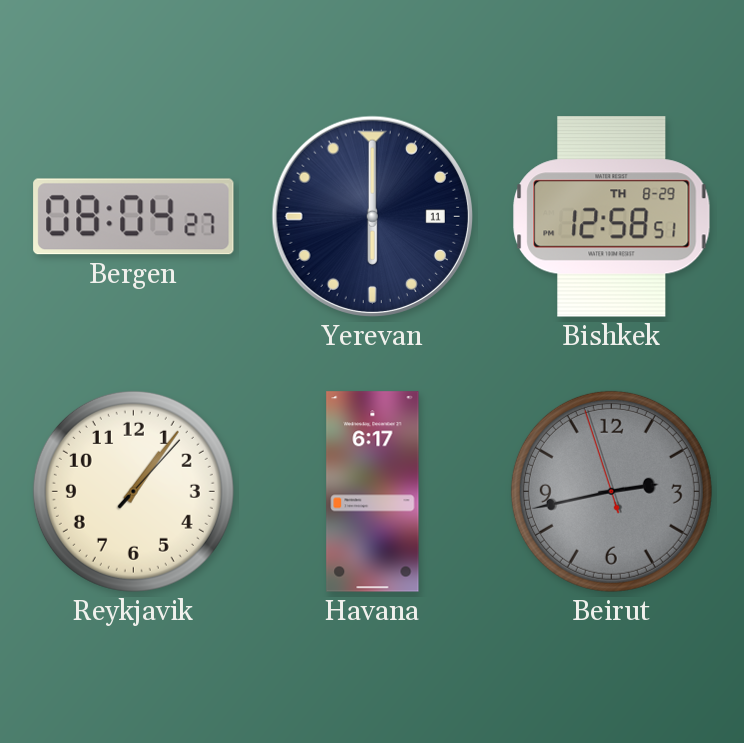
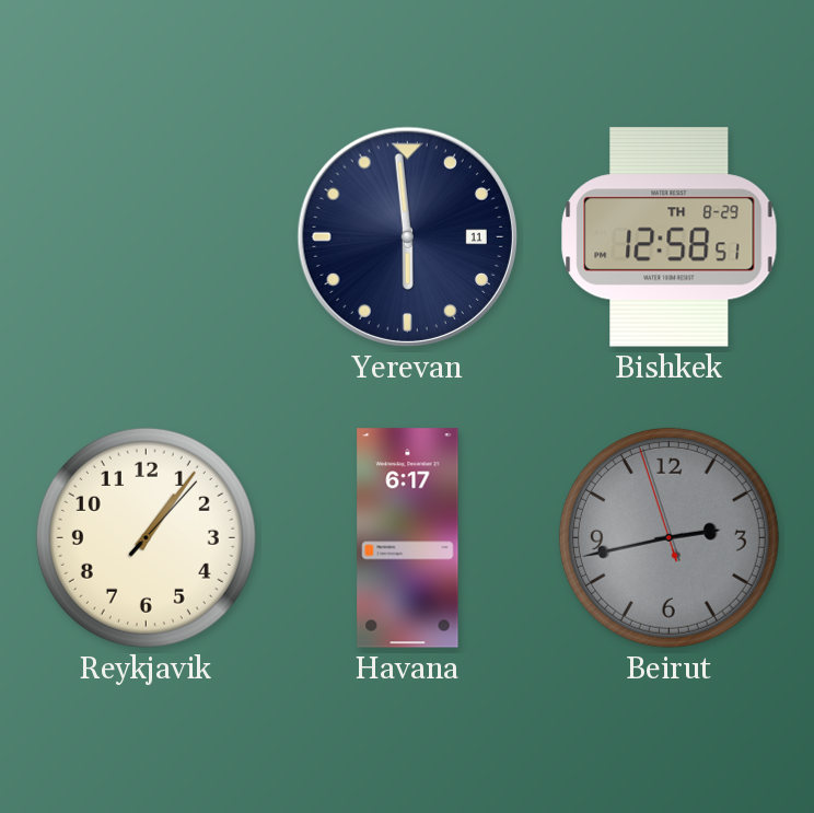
Bergen: 08:04 -> none
Yerevan: 6:00 -> 5:59
